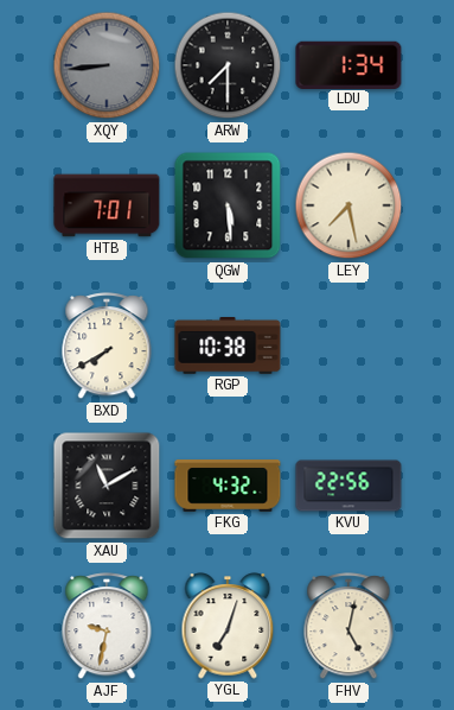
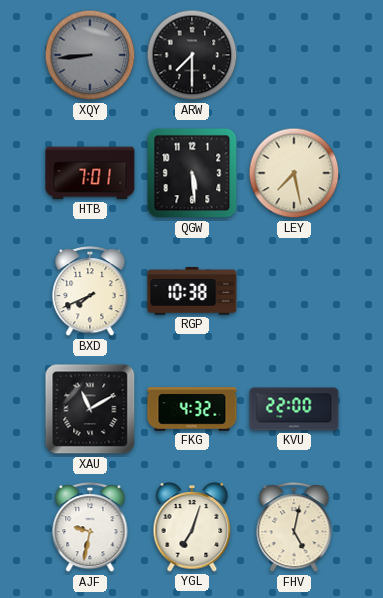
LDU: 1:34 -> none
BXD: 7:40 -> 7:41
KVU: 22:56 -> 22:00
